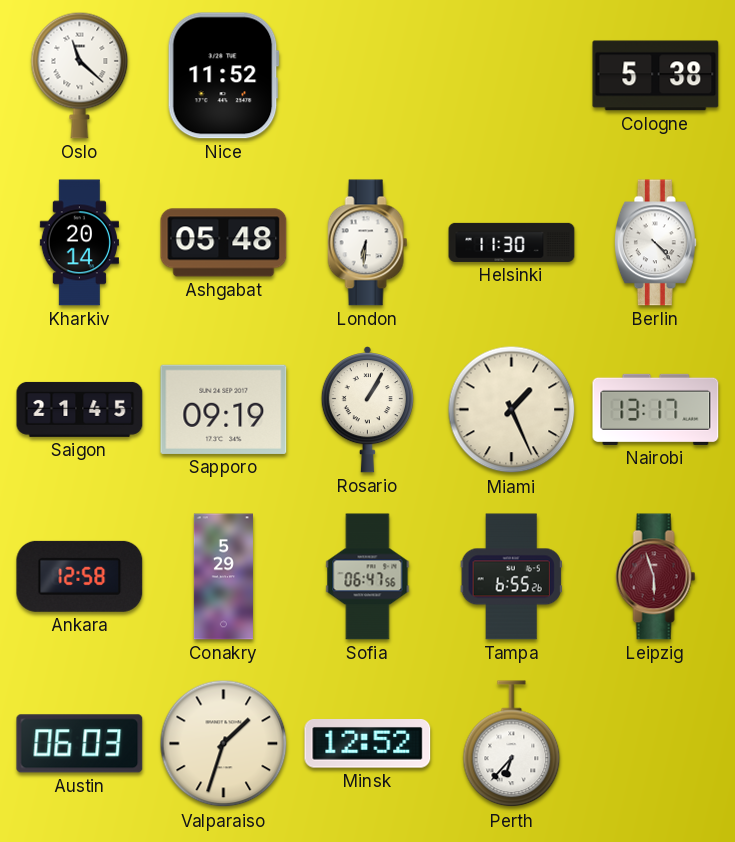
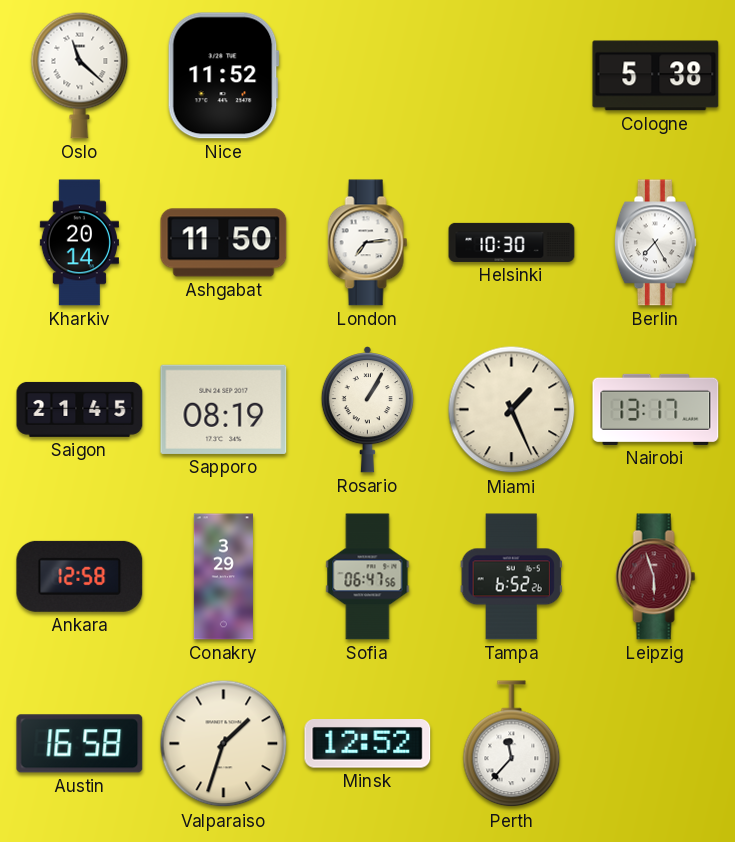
Ashgabat: 05:48 -> 11:50
London: 6:31 -> 7:14
Helsinki: 11:30 -> 10:30
Berlin: 4:23 -> 7:25
Sapporo: 09:19 -> 08:19
Conakry: 5:29 -> 3:29
Tampa: 6:55 -> 6:52
Austin: 06:03 -> 16:58
Perth: 6:37 -> 11:37
